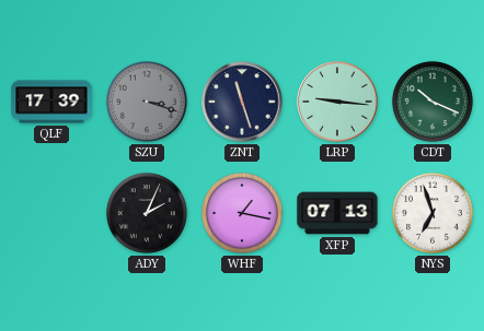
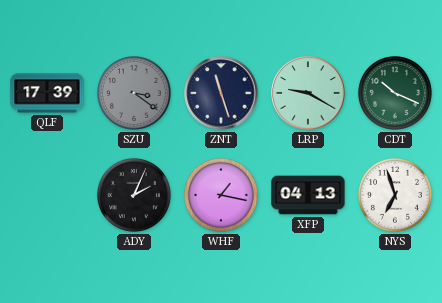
SZU: 3:18 -> 3:21
LRP: 9:16 -> 9:20
XFP: 07:13 -> 04:13
